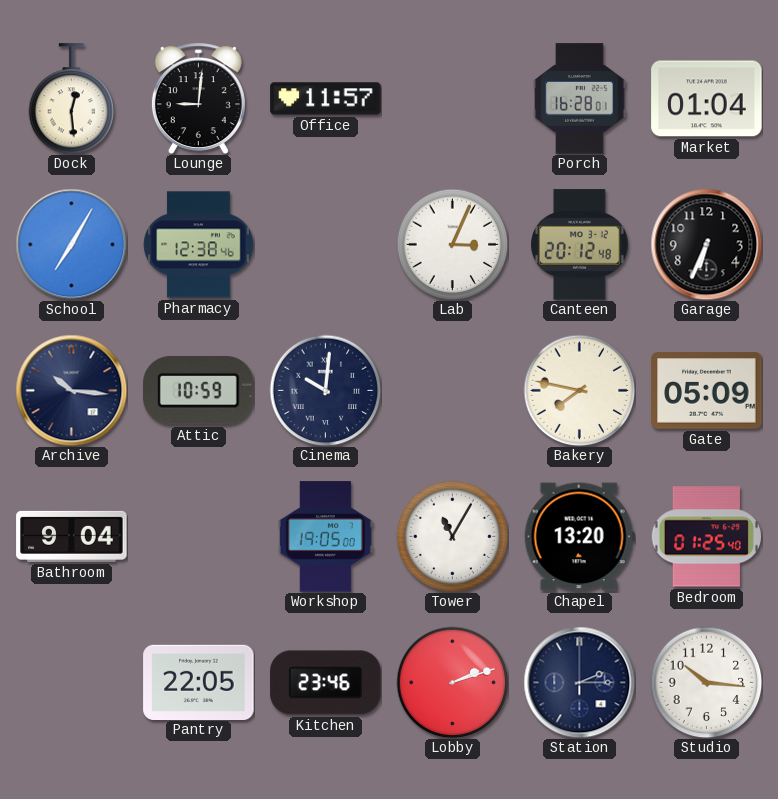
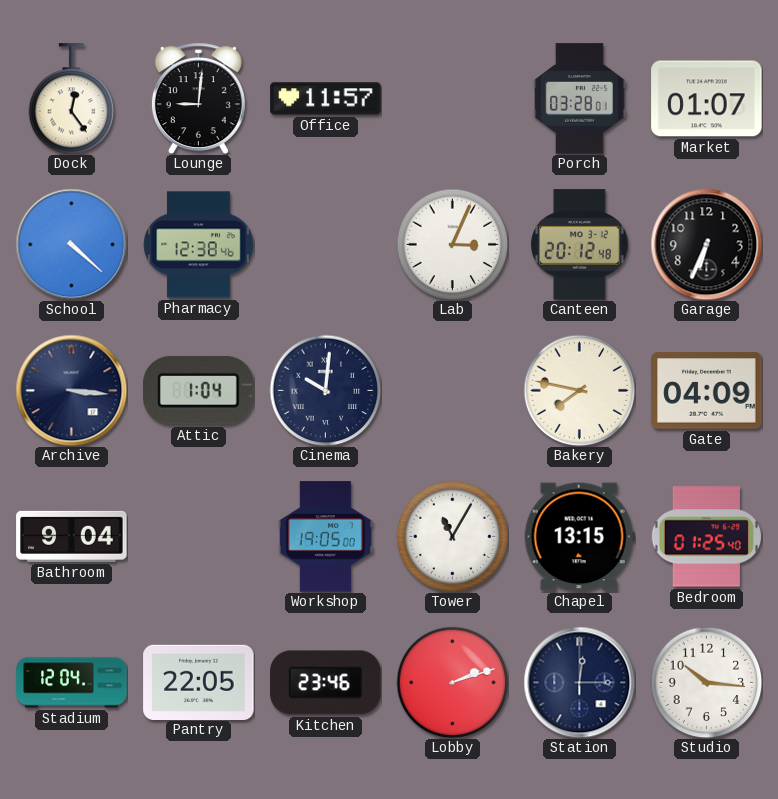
Dock: 12:29 -> 12:24
Porch: 16:28 -> 03:28
Market: 01:04 -> 01:07
School: 7:05 -> 4:22
Archive: 10:16 -> 3:16
Attic: 10:59 -> 1:04
Gate: 05:09 -> 04:09
Chapel: 13:20 -> 13:15
Stadium: none -> 12:04
Station: 2:15 -> 12:15
